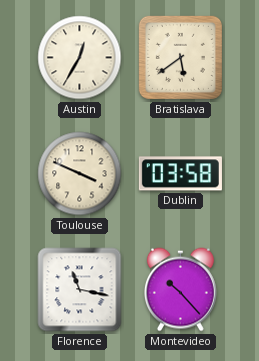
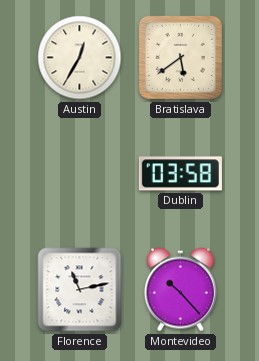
Toulouse: 3:49 -> none
Florence: 11:17 -> 11:13
